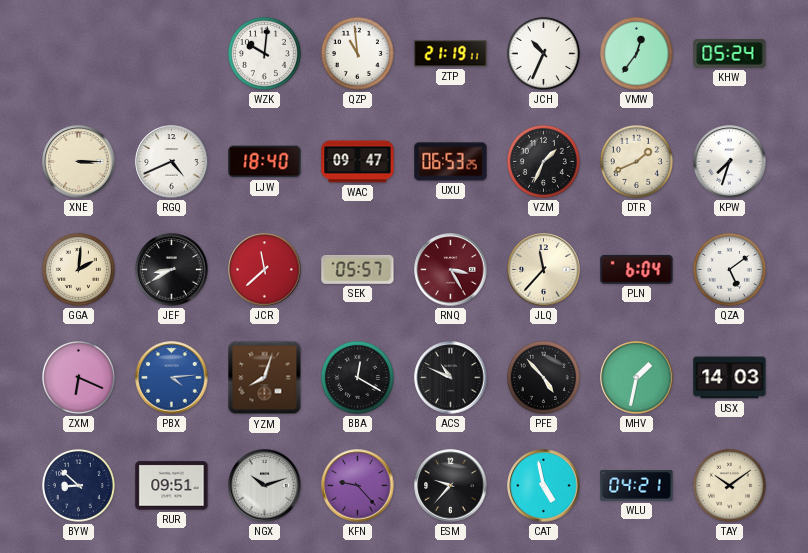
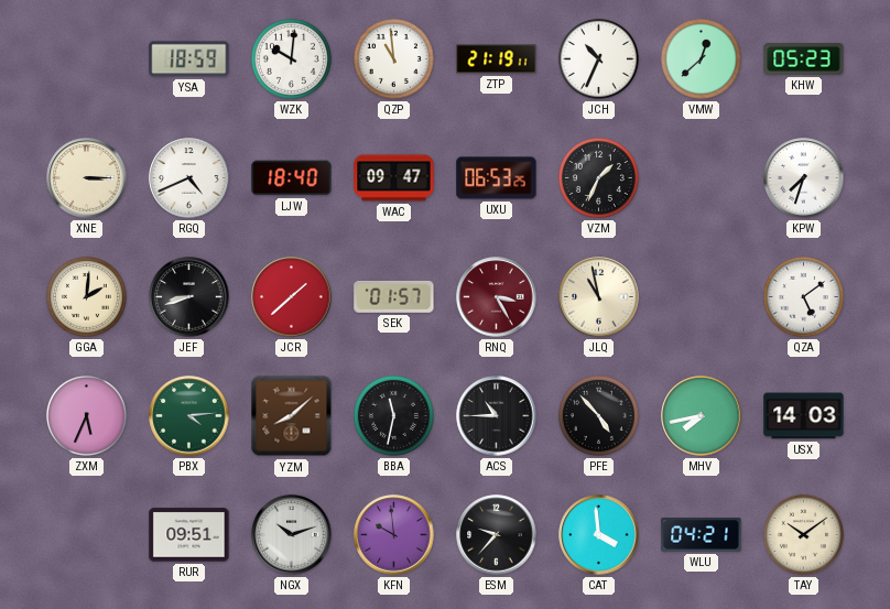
YSA: none -> 18:59
VMW: 12:36 -> 12:38
KHW: 05:24 -> 05:23
DTR: 1:41 -> none
JEF: 8:40 -> 8:42
JCR: 11:38 -> 1:38
SEK: 05:57 -> 01:57
JLQ: 11:37 -> 10:58
PLN: 6:04 -> none
ZXM: 6:19 -> 5:34
PBX dial: blue -> green
YZM: 8:03 -> 8:08
BBA: 12:20 -> 11:32
ACS: 10:49 -> 10:45
MHV: 1:32 -> 7:43
BYW: 8:52 -> none
KFN: 9:23 -> 9:59
CAT: 4:58 -> 3:59
